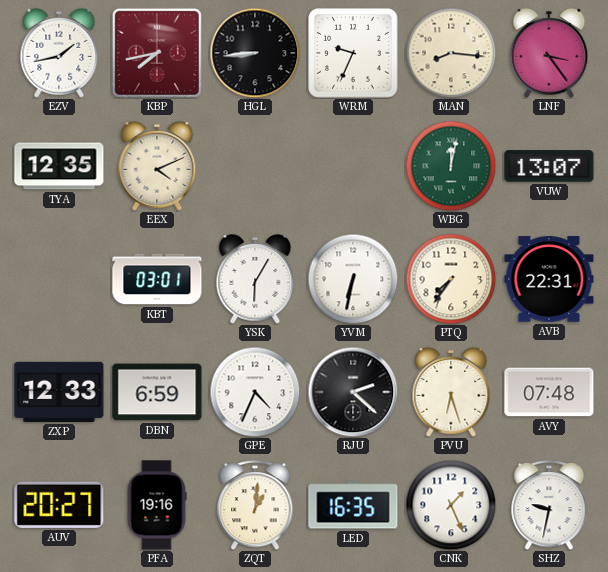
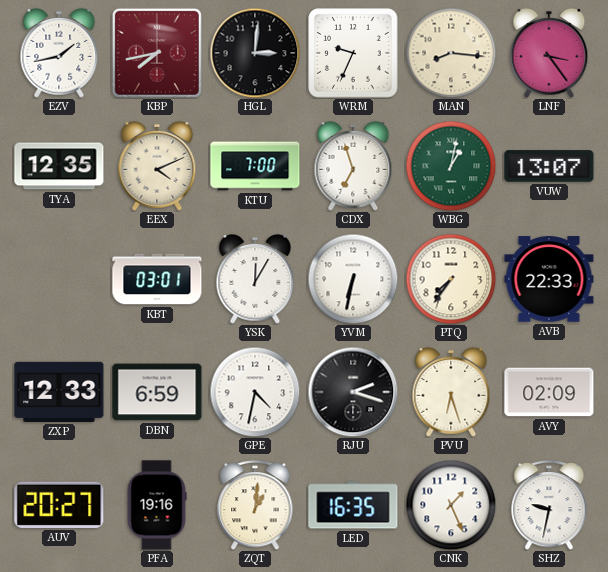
HGL: 8:44 -> 3:01
KTU: none -> 7:00
CDX: none -> 6:57
WBG: 12:02 -> 1:02
YSK: 6:05 -> 12:05
AVB: 22:31 -> 22:33
GPE: 4:34 -> 4:32
RJU: 2:22 -> 2:18
AVY: 07:48 -> 02:09
